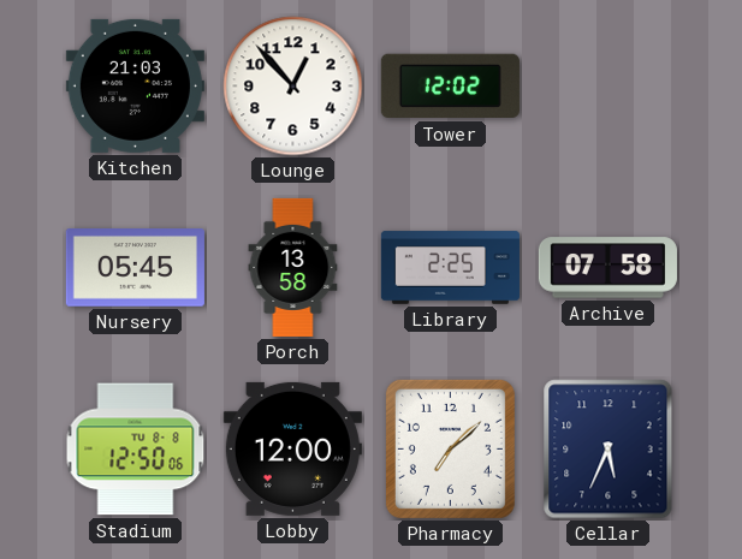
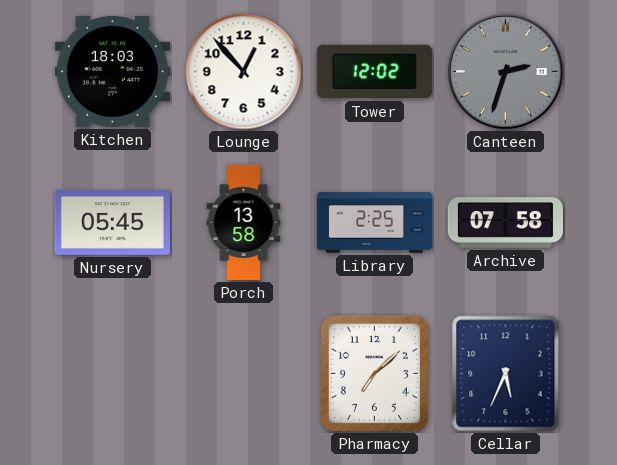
Kitchen: 21:03 -> 18:03
Canteen: none -> 2:33
Stadium: 12:50 -> none
Lobby: 12:00 -> none
